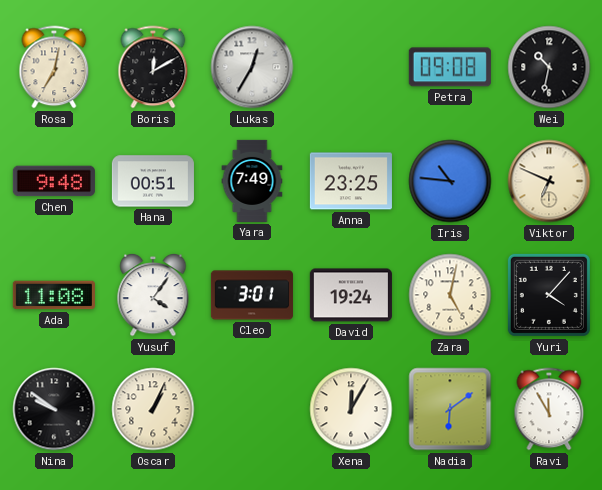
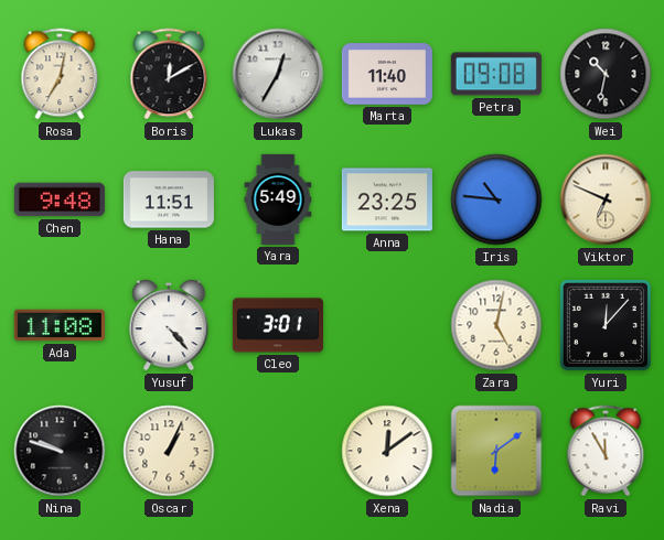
Marta: none -> 11:40
Hana: 00:51 -> 11:51
Yara: 7:49 -> 5:49
Yusuf: 4:06 -> 4:23
David: 19:24 -> none
Yuri: 4:07 -> 12:07
Nina: 9:51 -> 9:48
Xena: 12:05 -> 12:09
